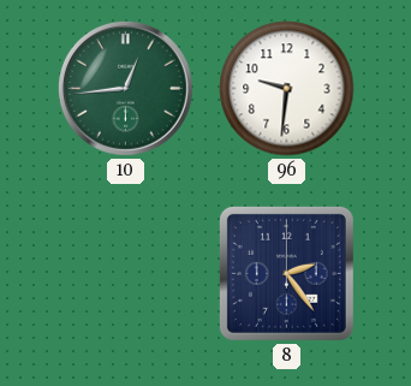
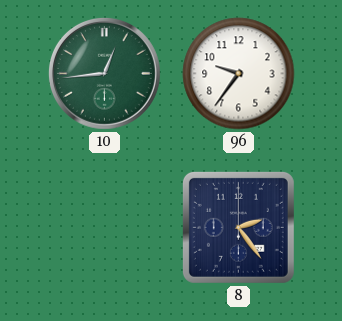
96: 9:31 -> 9:36
